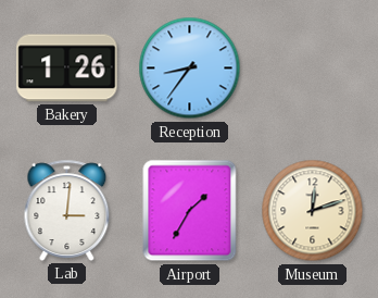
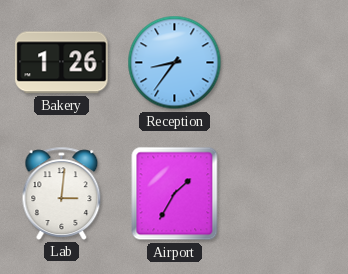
Museum: 12:12 -> none
